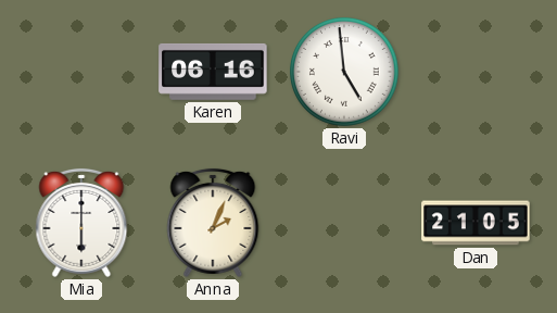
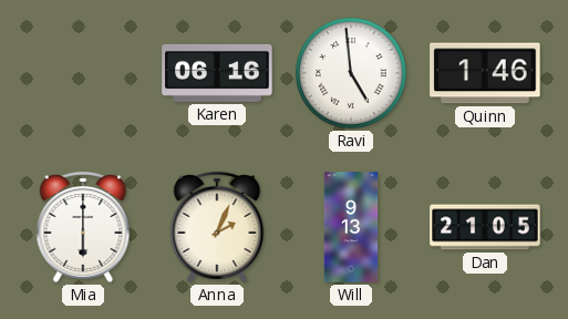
Quinn: none -> 1:46
Will: none -> 9:13
